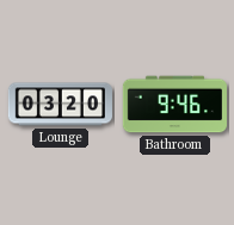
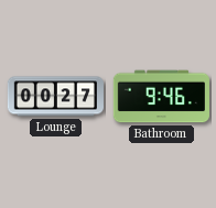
Lounge: 03:20 -> 00:27
